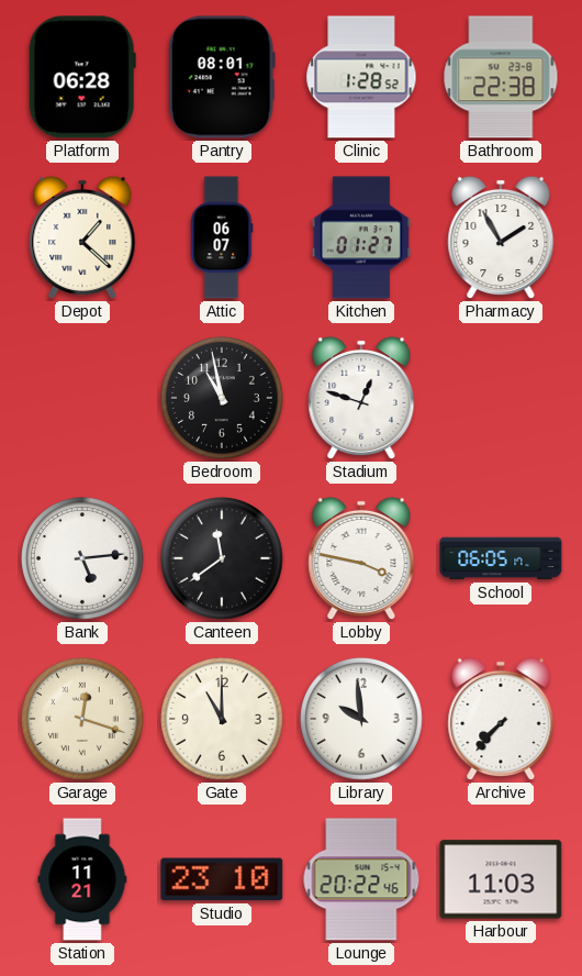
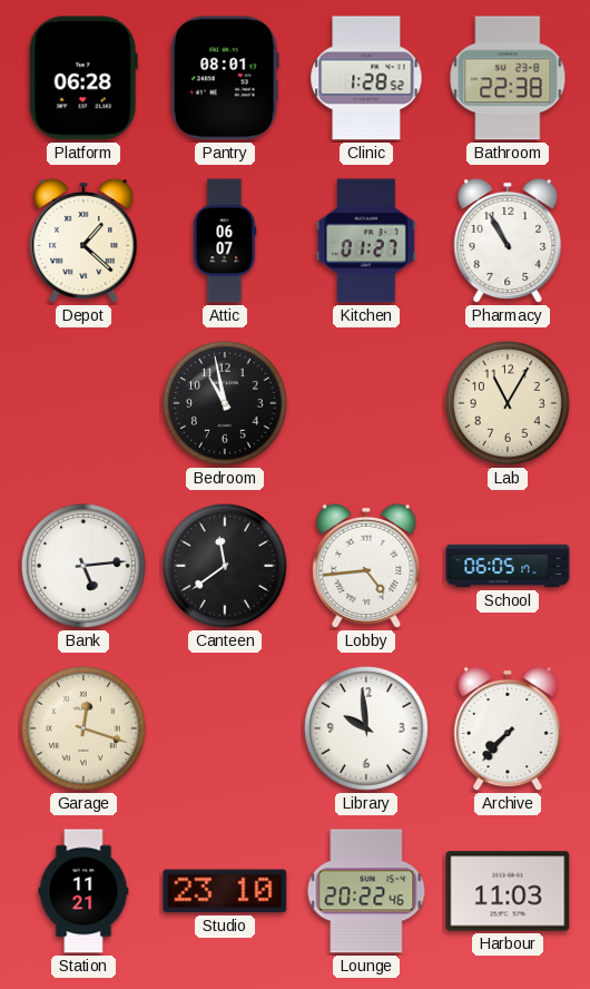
Pharmacy: 1:55 -> 10:55
Stadium: 12:48 -> none
Lab: none -> 11:05
Lobby: 3:47 -> 4:44
Gate: 11:00 -> none
